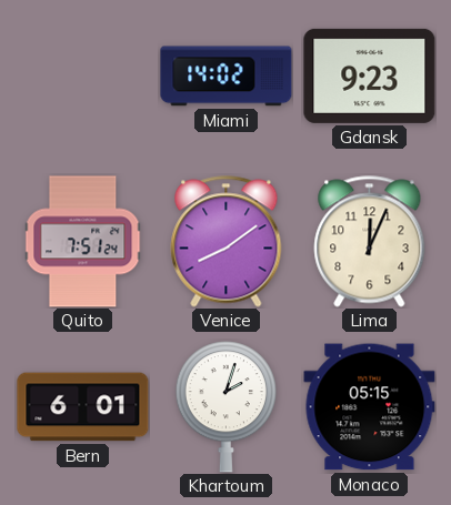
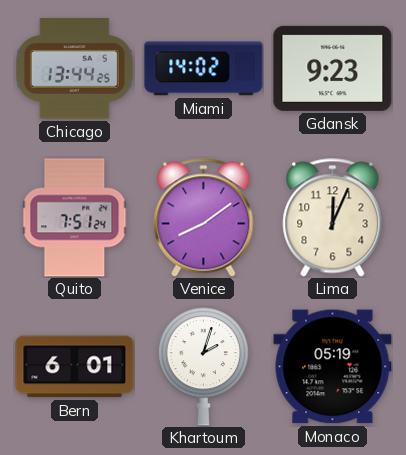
Chicago: none -> 13:44
Monaco: 05:15 -> 05:19
